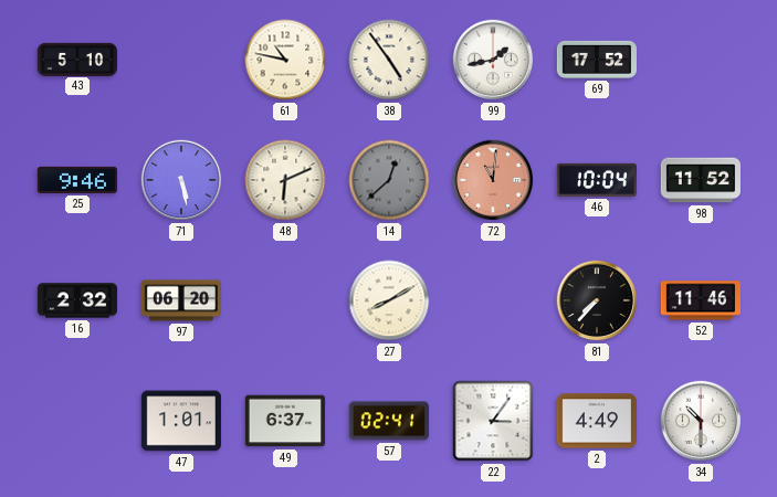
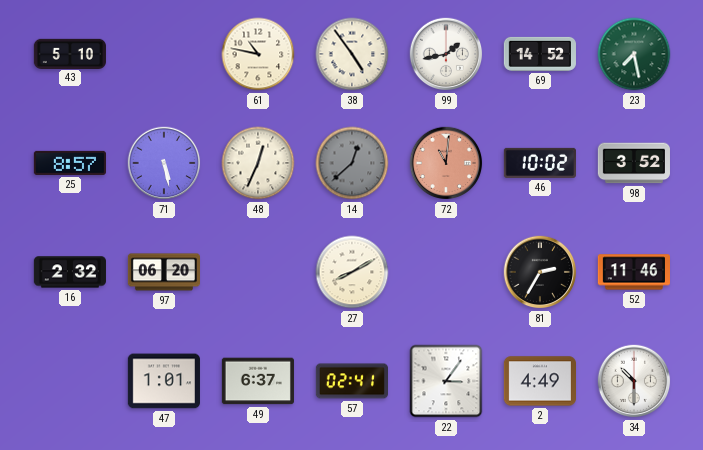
69: 17:52 -> 14:52
23: none -> 7:28
25: 9:46 -> 8:57
48: 6:11 -> 12:34
46: 10:04 -> 10:02
98: 11:52 -> 3:52
81: 7:37 -> 2:35
